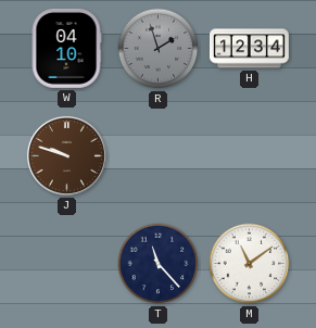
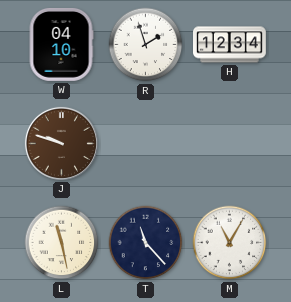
R dial: grey -> white
L: none -> 11:28
M: 11:09 -> 11:05
